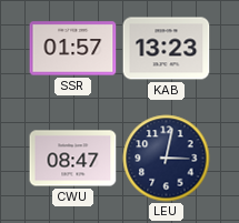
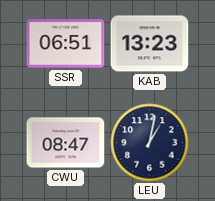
SSR: 01:57 -> 06:51
LEU: 3:02 -> 1:02
